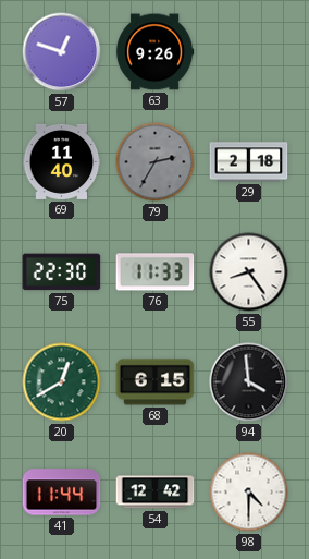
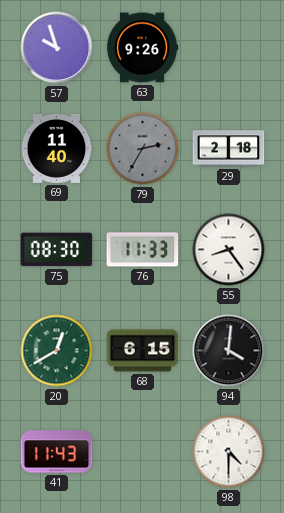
57: 12:48 -> 9:57
75: 22:30 -> 08:30
94: 3:59 -> 4:01
41: 11:44 -> 11:43
54: 12:42 -> none
